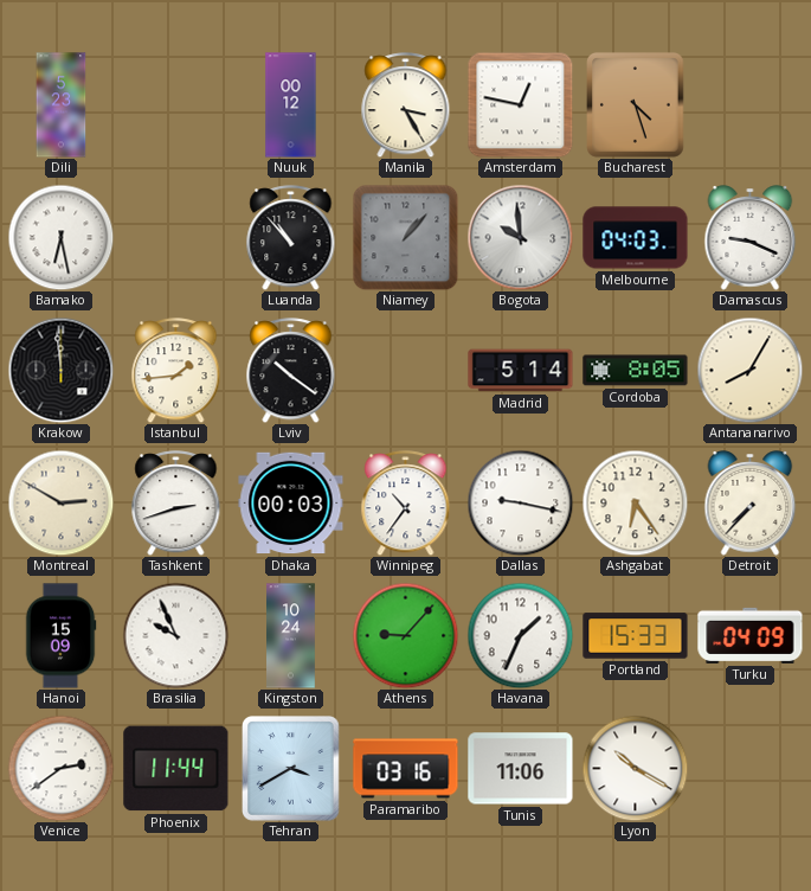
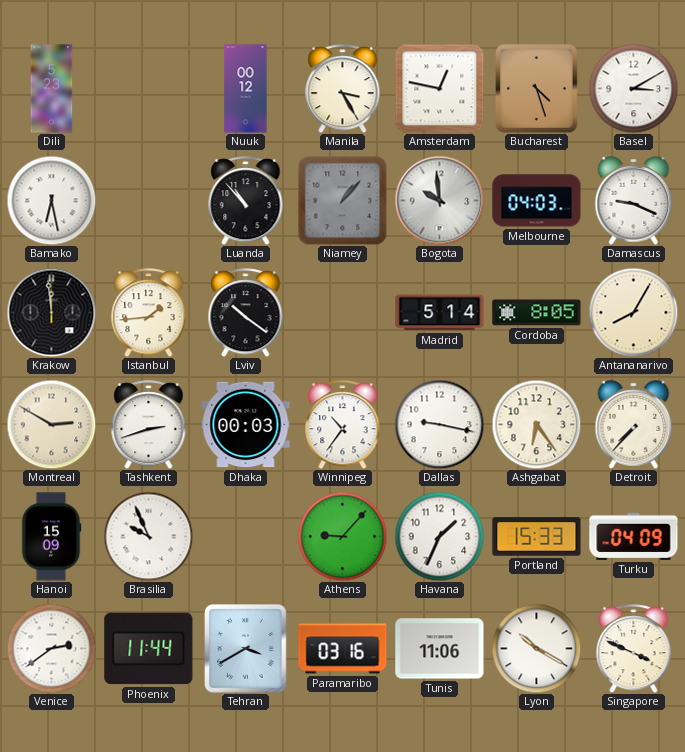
Basel: none -> 3:10
Kingston: 10:24 -> none
Singapore: none -> 3:49
